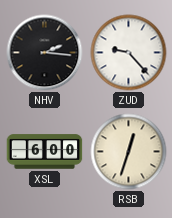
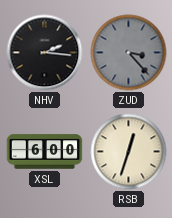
ZUD: 9:23 -> 3:23
ZUD dial: white -> grey
